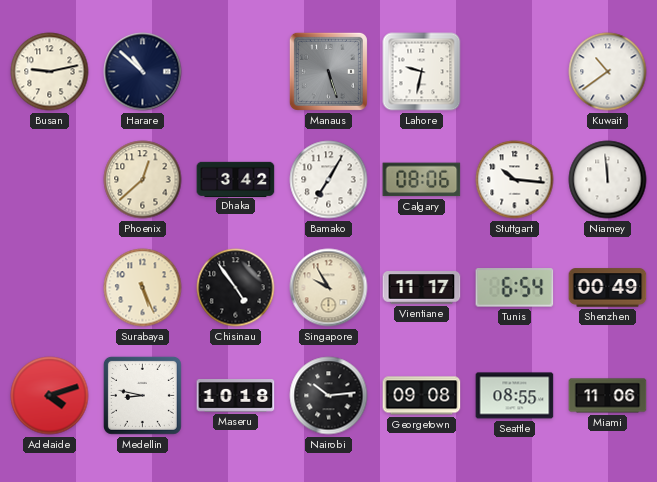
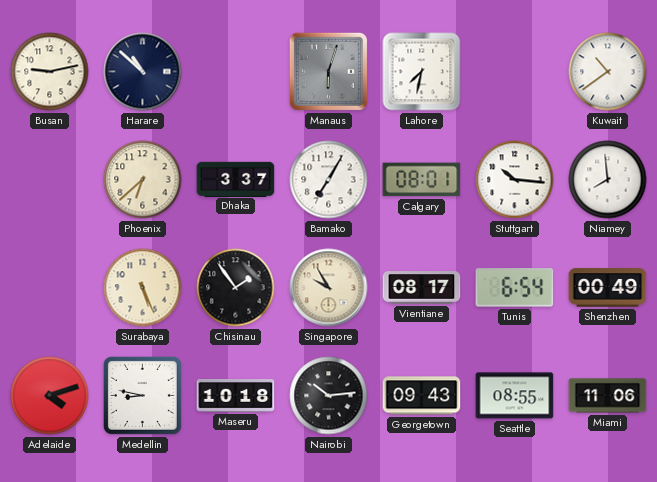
Manaus: 5:27 -> 6:03
Lahore: 9:32 -> 7:32
Phoenix: 12:38 -> 6:38
Dhaka: 3:42 -> 3:37
Calgary: 08:06 -> 08:01
Niamey: 11:59 -> 7:59
Chisinau: 4:54 -> 1:54
Vientiane: 11:17 -> 08:17
Georgetown: 09:08 -> 09:43
